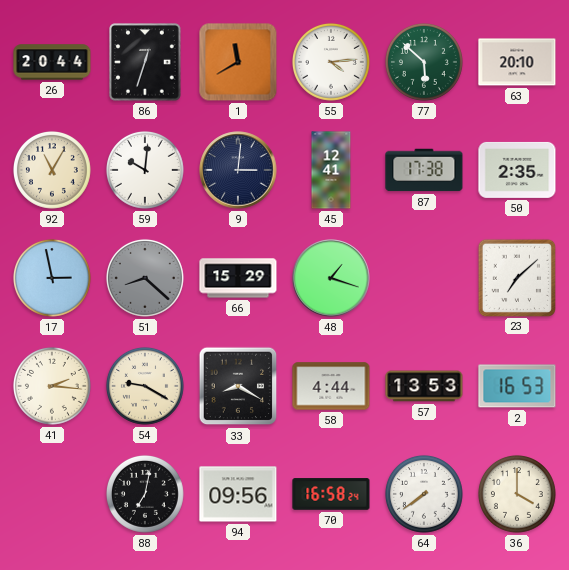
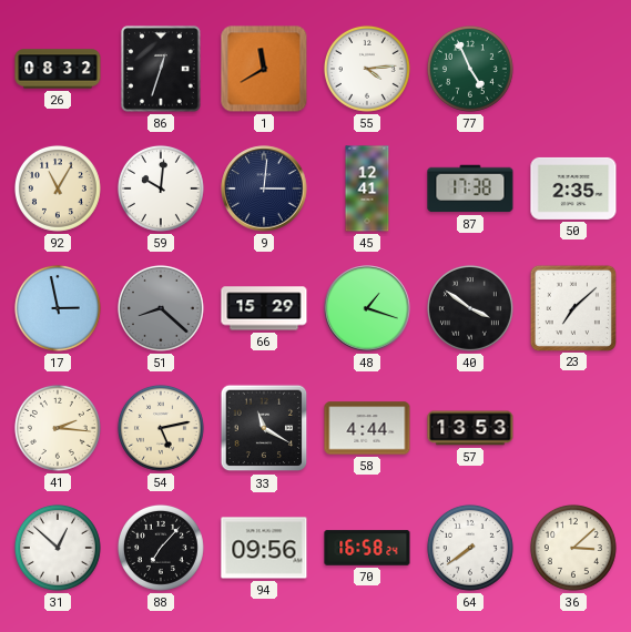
26: 20:44 -> 08:32
77: 5:52 -> 4:56
63: 20:10 -> none
40: none -> 3:51
54: 9:20 -> 5:13
33: 8:20 -> 11:20
2: 16:53 -> none
31: none -> 12:52
88: 7:02 -> 7:07
36: 4:00 -> 3:08
